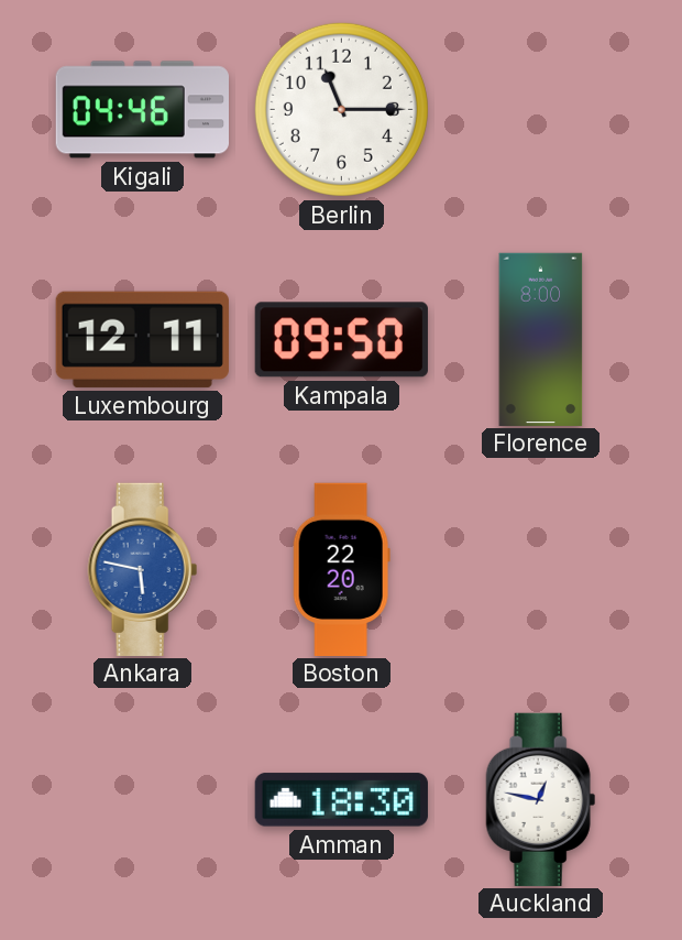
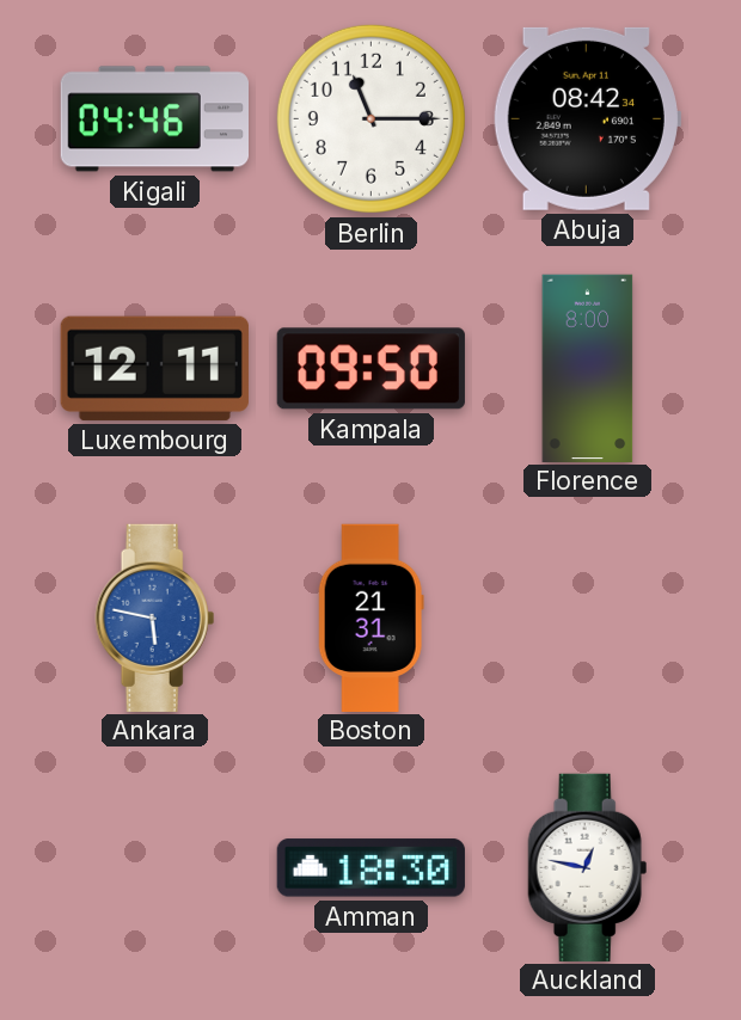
Abuja: none -> 08:42
Boston: 22:20 -> 21:31
